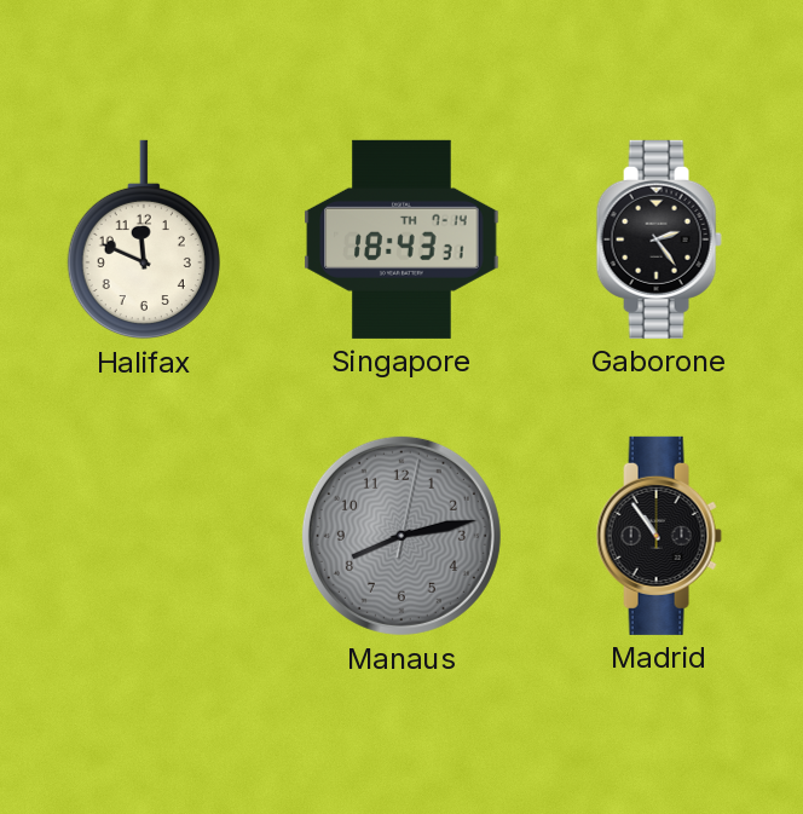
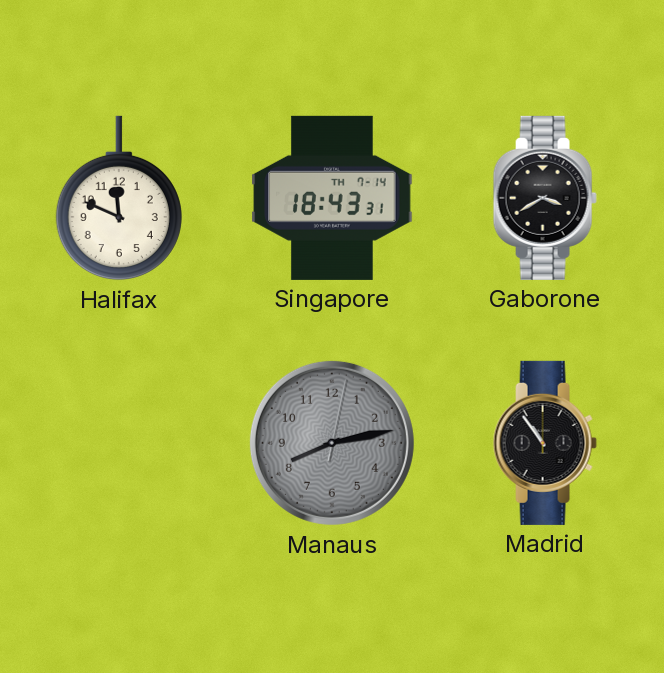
Gaborone: 2:24 -> 3:40
